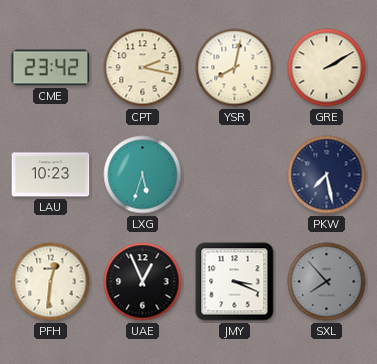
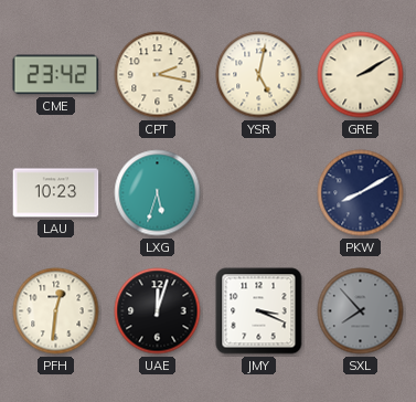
YSR: 8:02 -> 5:02
PKW: 7:28 -> 8:10
UAE: 12:56 -> 12:03
